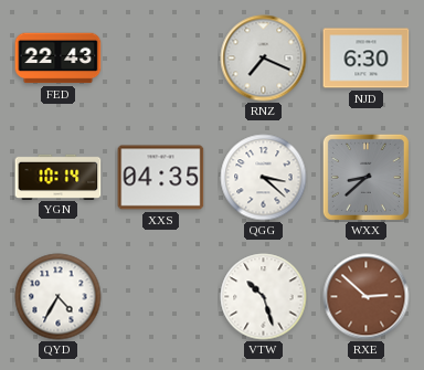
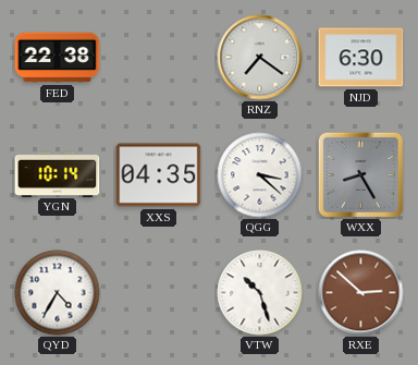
FED: 22:43 -> 22:38
RNZ: 7:19 -> 7:21
WXX: 8:38 -> 8:25
